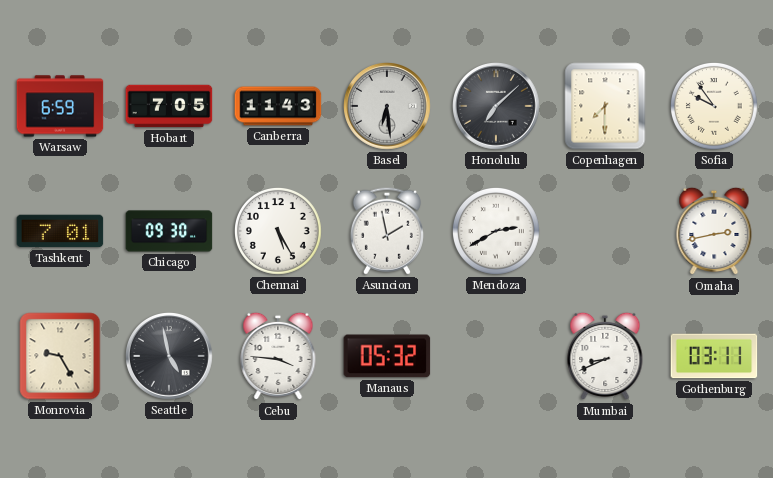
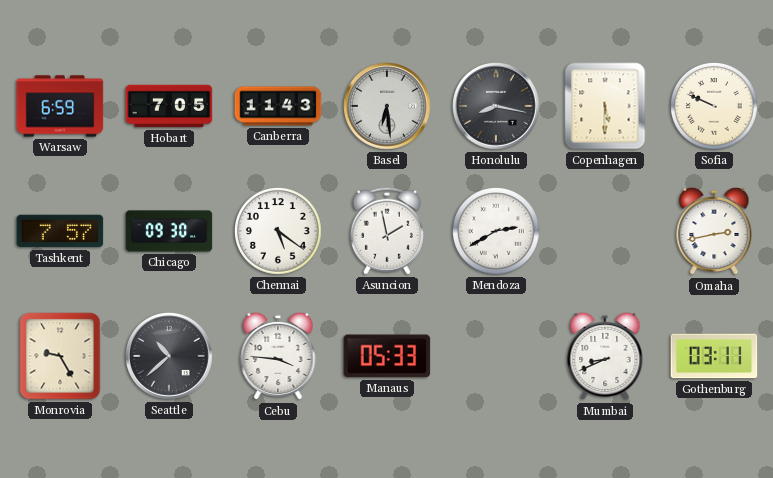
Honolulu: 7:08 -> 8:17
Copenhagen: 7:30 -> 5:30
Sofia: 9:54 -> 9:49
Tashkent: 7:01 -> 7:57
Chennai: 5:25 -> 5:21
Seattle: 4:58 -> 10:38
Manaus: 05:32 -> 05:33
